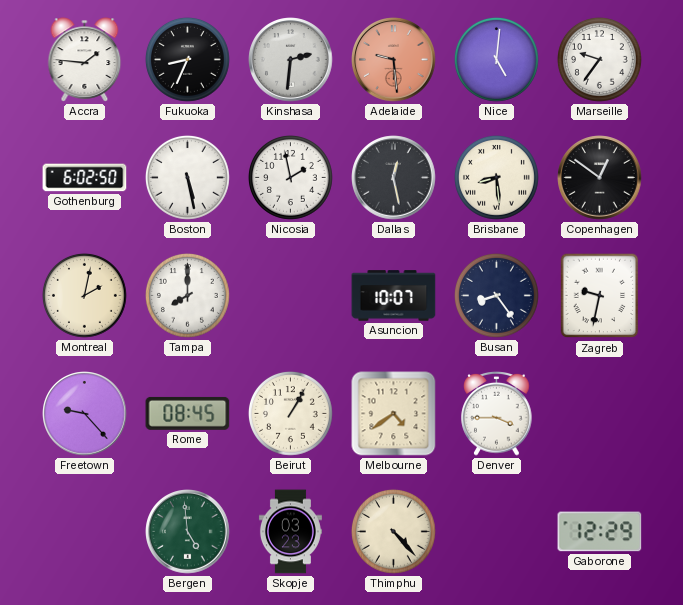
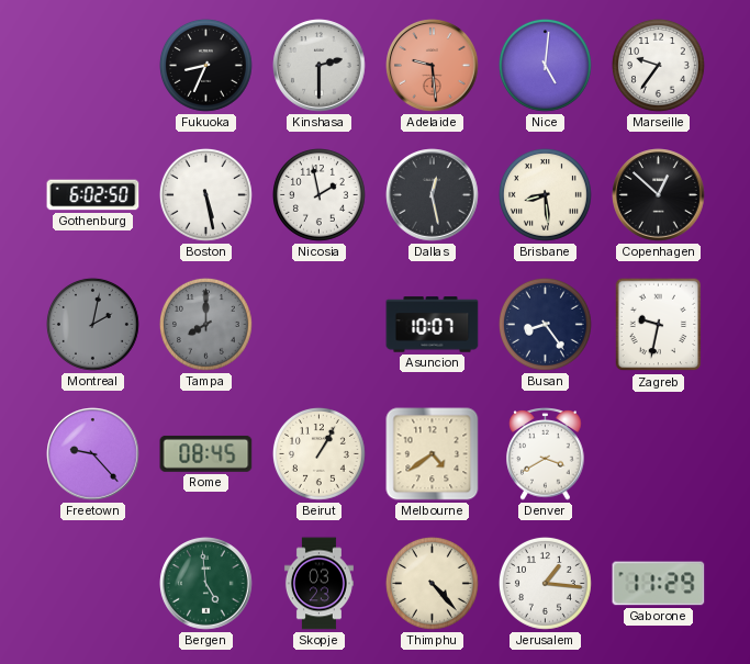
Accra: 1:46 -> none
Kinshasa: 2:31 -> 2:30
Copenhagen: 12:51 -> 12:52
Montreal dial: cream -> grey
Tampa dial: white -> grey
Denver: 3:45 -> 3:40
Jerusalem: none -> 1:16
Gaborone: 12:29 -> 11:29
